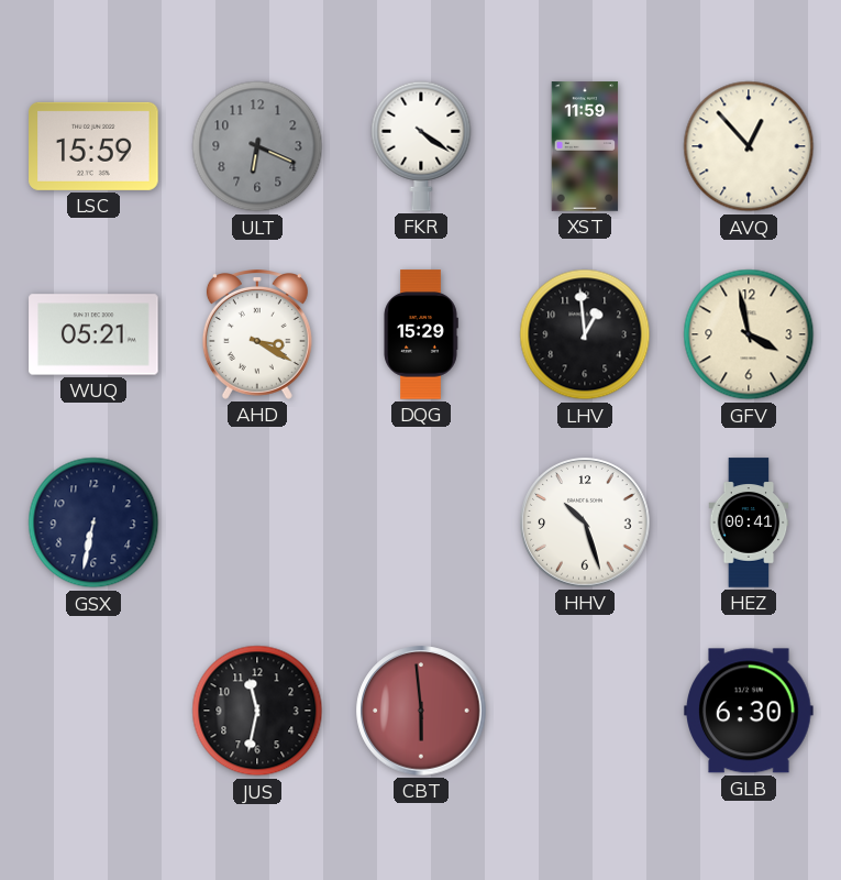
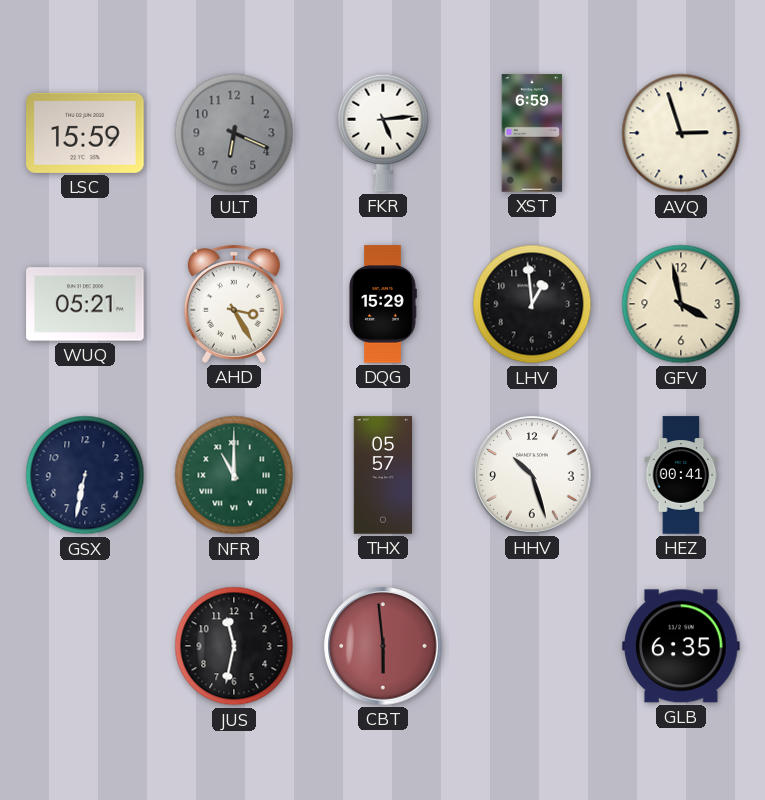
FKR: 4:21 -> 5:14
XST: 11:59 -> 6:59
AVQ: 12:53 -> 2:57
AHD: 3:20 -> 3:25
NFR: none -> 11:00
THX: none -> 05:57
GLB: 6:30 -> 6:35
